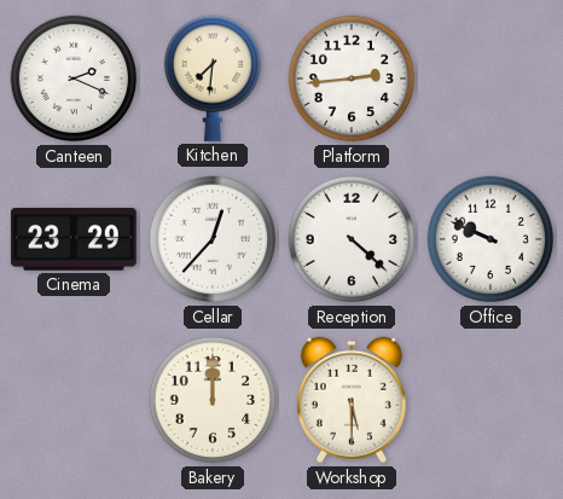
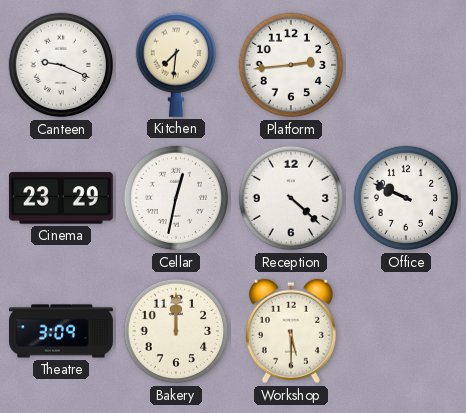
Canteen: 2:19 -> 9:19
Cellar: 12:37 -> 12:32
Theatre: none -> 3:09
